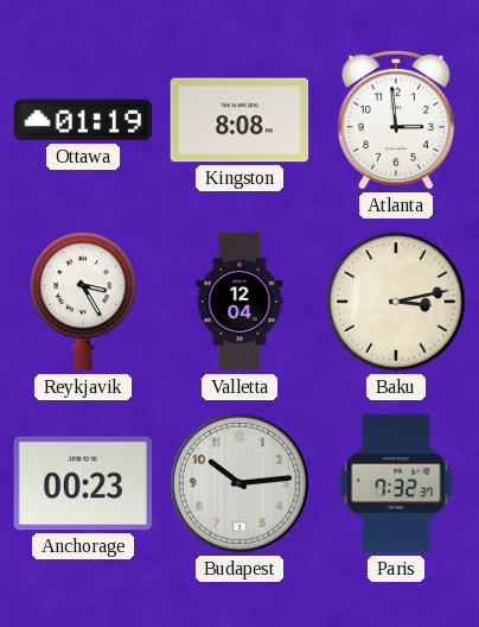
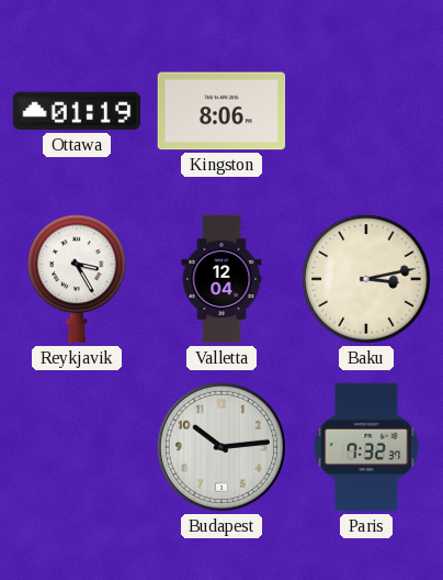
Kingston: 8:08 -> 8:06
Atlanta: 2:59 -> none
Anchorage: 00:23 -> none
